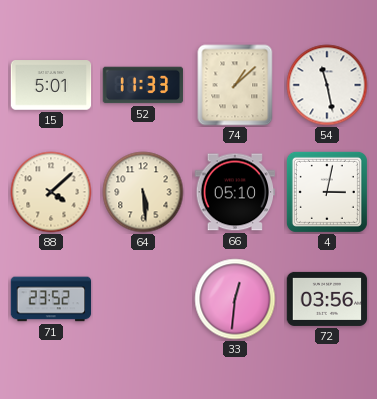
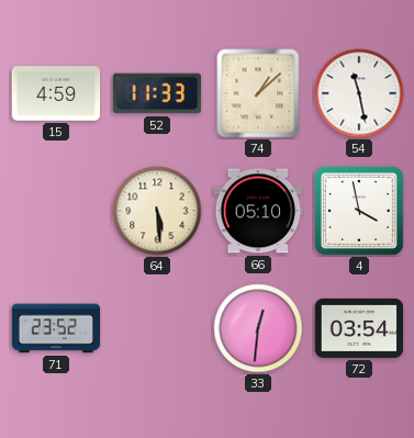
15: 5:01 -> 4:59
88: 4:08 -> none
4: 3:02 -> 3:58
72: 03:56 -> 03:54
